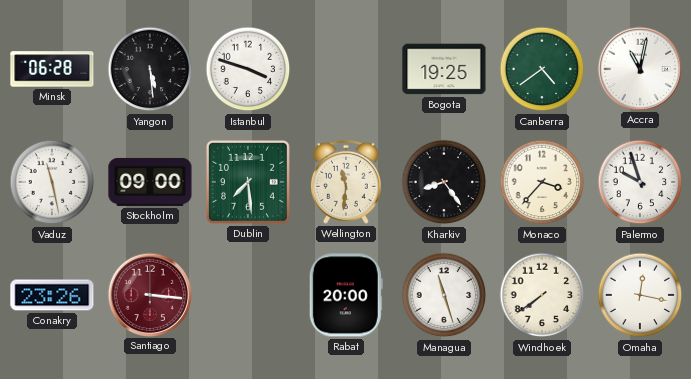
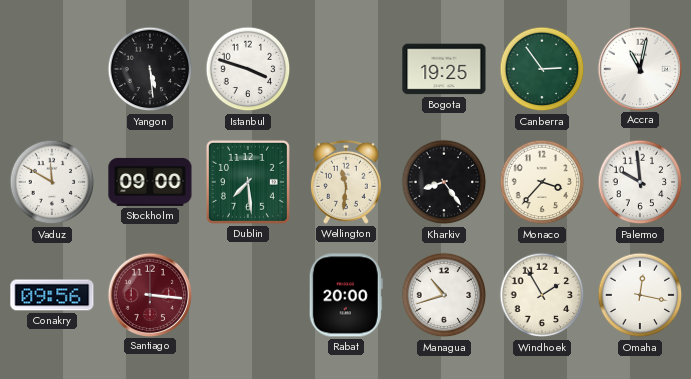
Minsk: 06:28 -> none
Canberra: 4:39 -> 2:54
Vaduz: 11:28 -> 11:50
Palermo: 9:57 -> 9:59
Conakry: 23:26 -> 09:56
Managua: 11:27 -> 10:42
Windhoek: 7:39 -> 1:55
